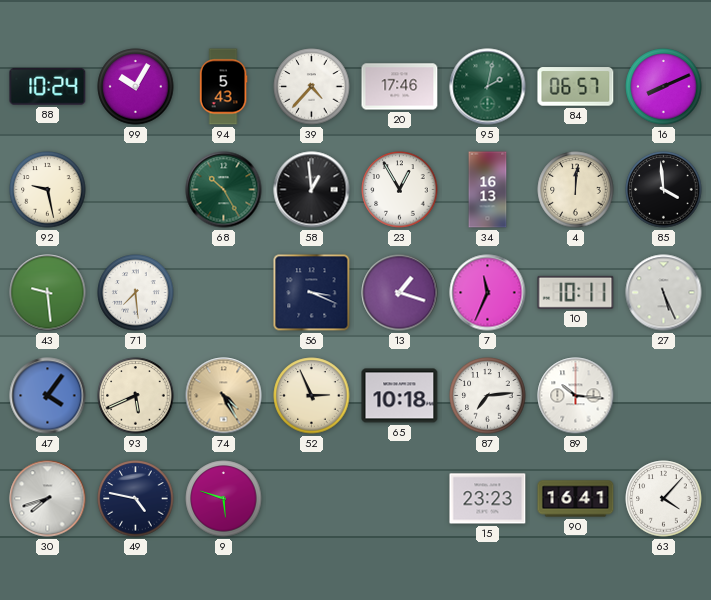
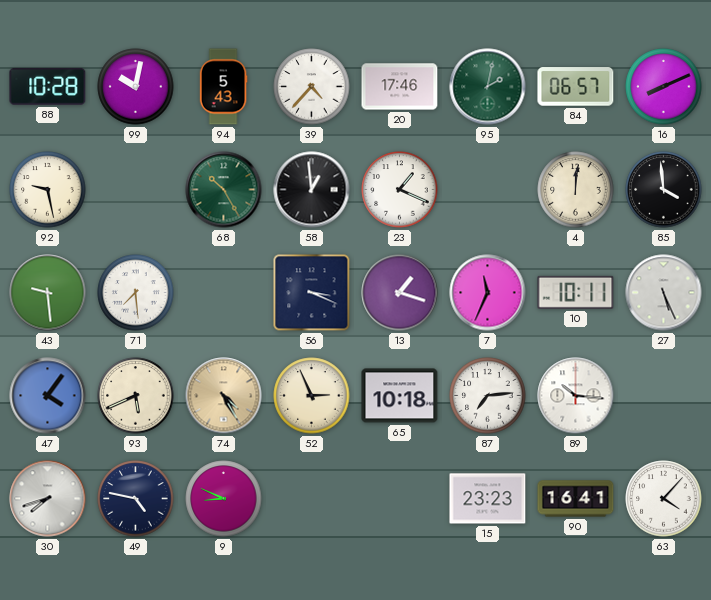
88: 10:24 -> 10:28
99: 10:05 -> 10:02
23: 12:55 -> 1:19
34: 16:13 -> none
9: 5:48 -> 8:49
